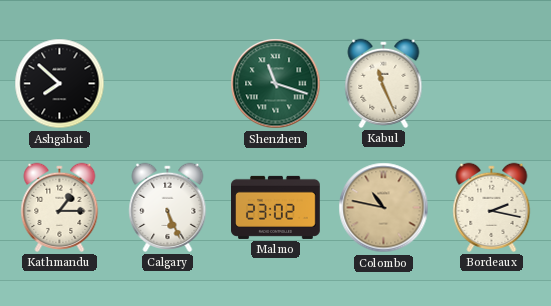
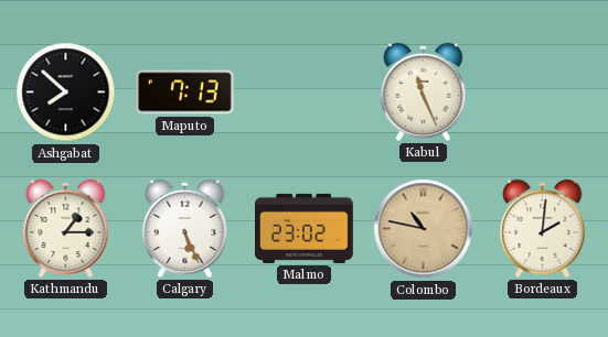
Maputo: none -> 7:13
Shenzhen: 11:18 -> none
Bordeaux: 2:17 -> 2:01
